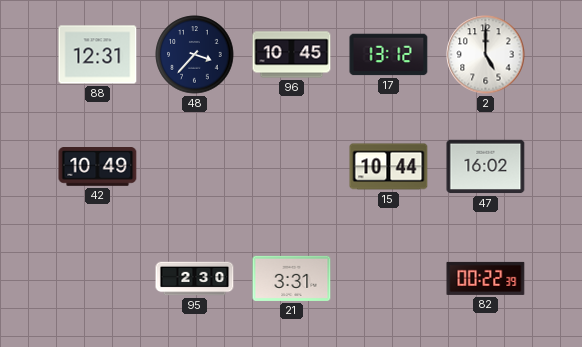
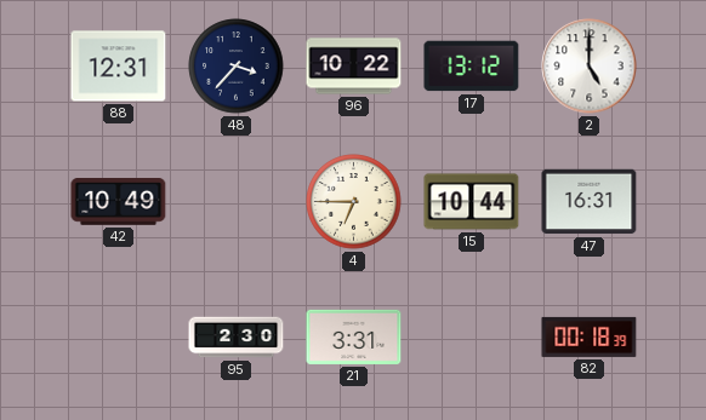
96: 10:45 -> 10:22
4: none -> 6:45
47: 16:02 -> 16:31
82: 00:22 -> 00:18
